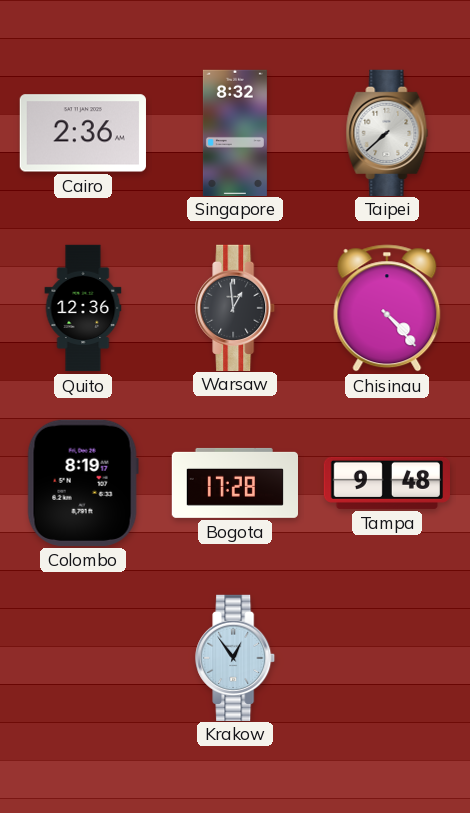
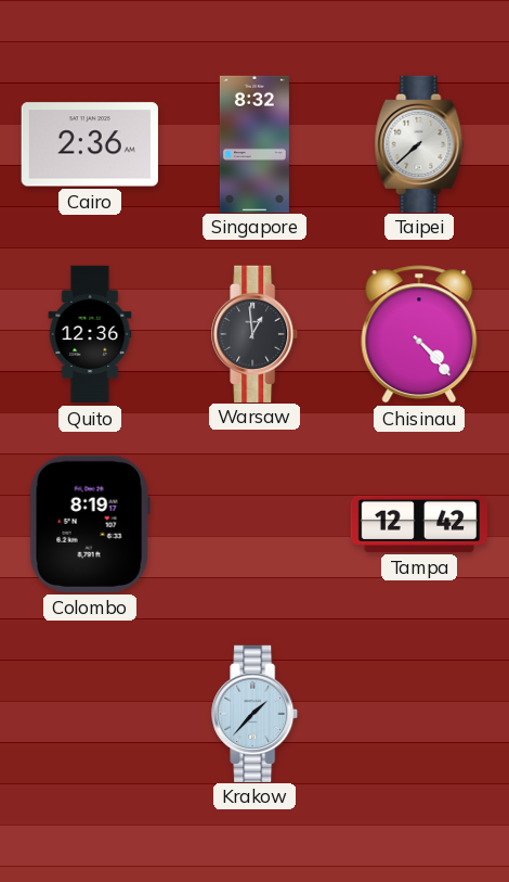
Bogota: 17:28 -> none
Tampa: 9:48 -> 12:42
Krakow: 12:54 -> 1:37
